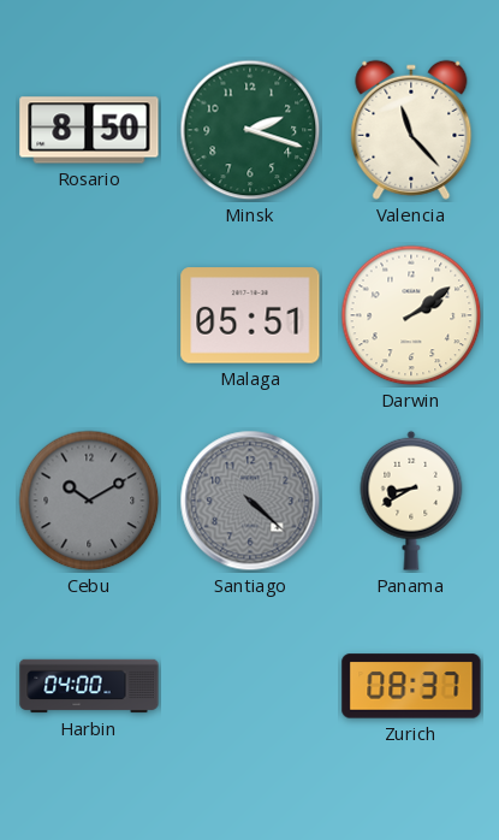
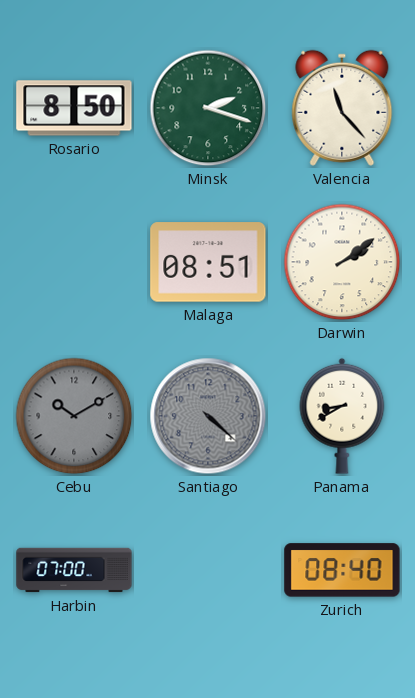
Malaga: 05:51 -> 08:51
Harbin: 04:00 -> 07:00
Zurich: 08:37 -> 08:40
